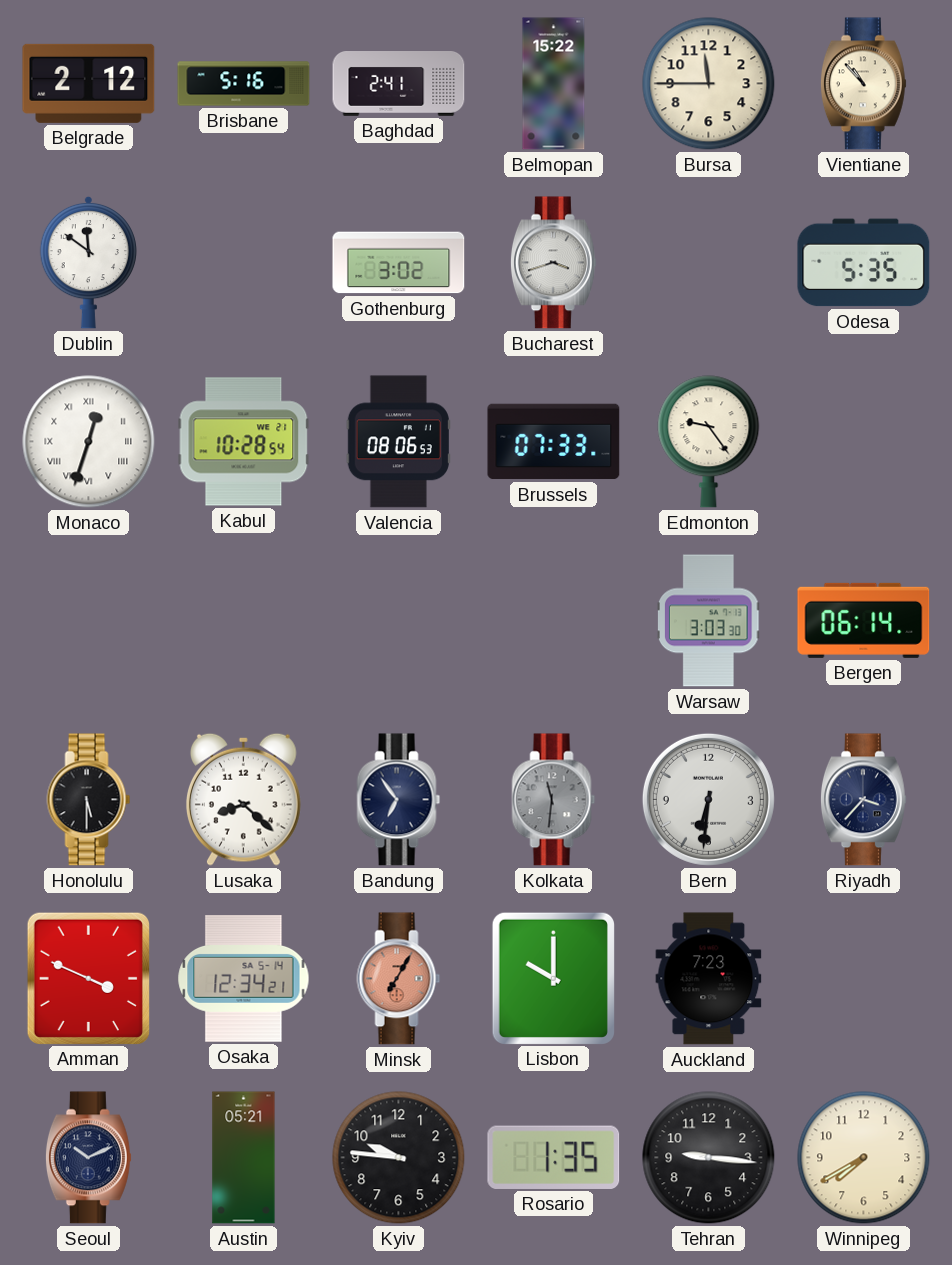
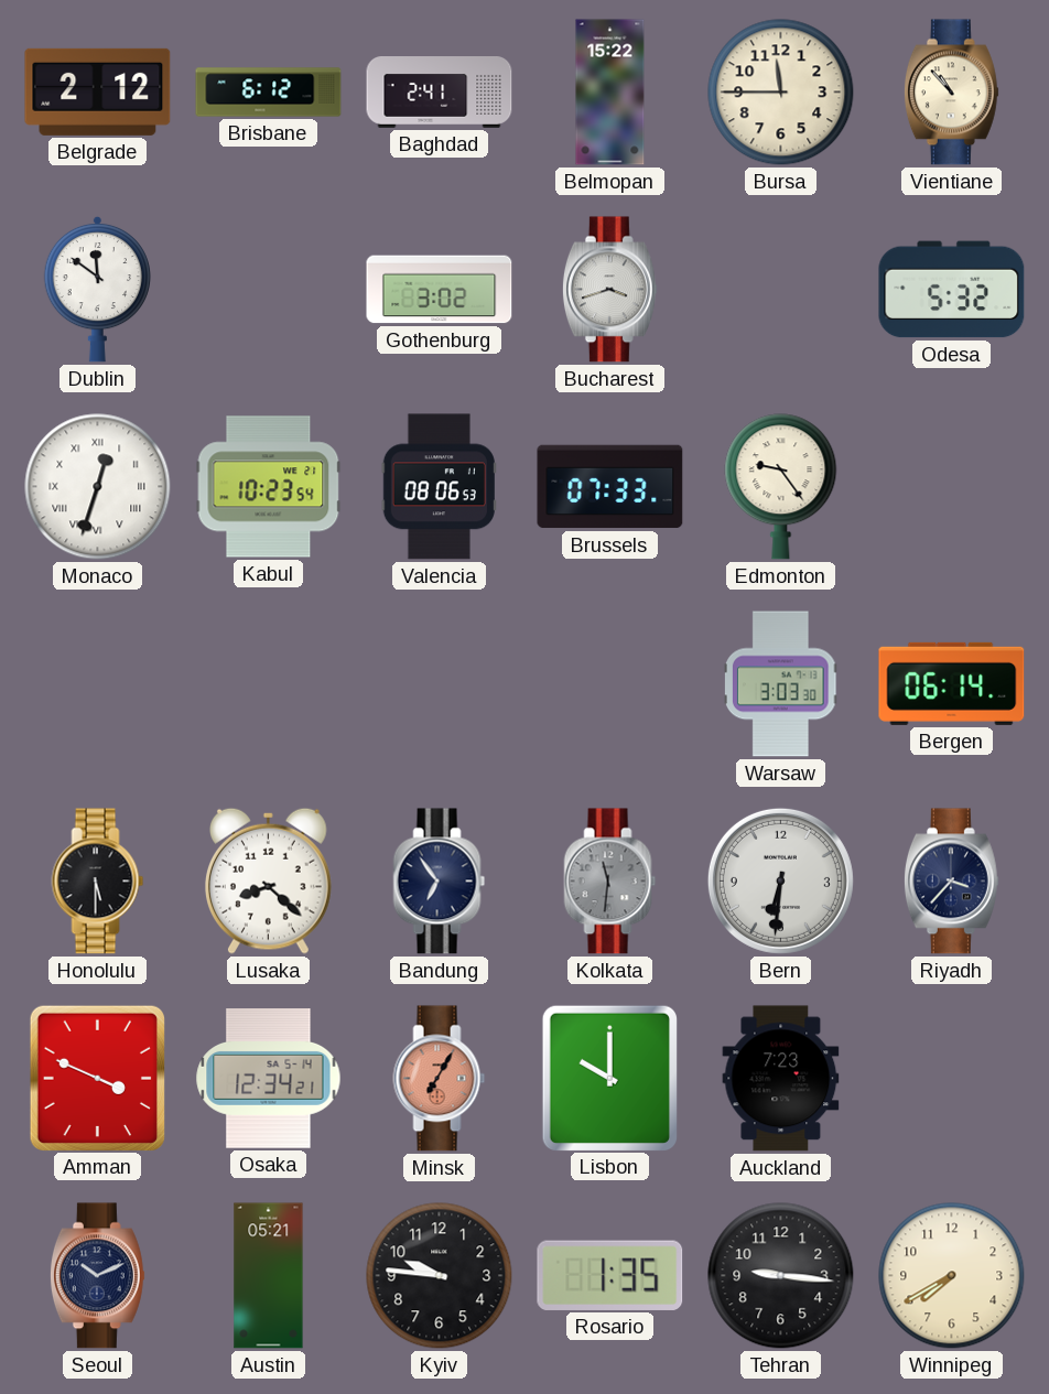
Brisbane: 5:16 -> 6:12
Odesa: 5:35 -> 5:32
Kabul: 10:28 -> 10:23
